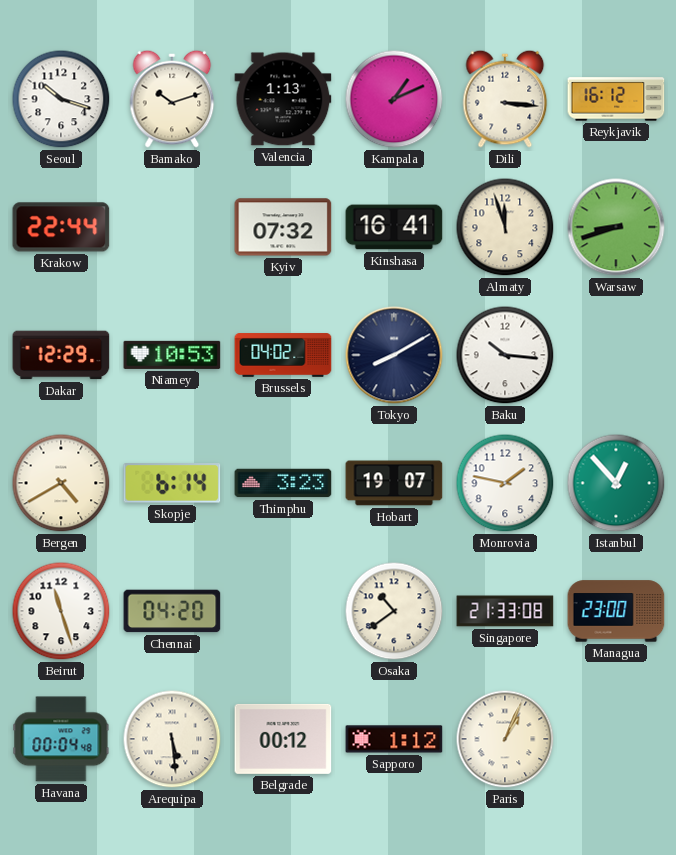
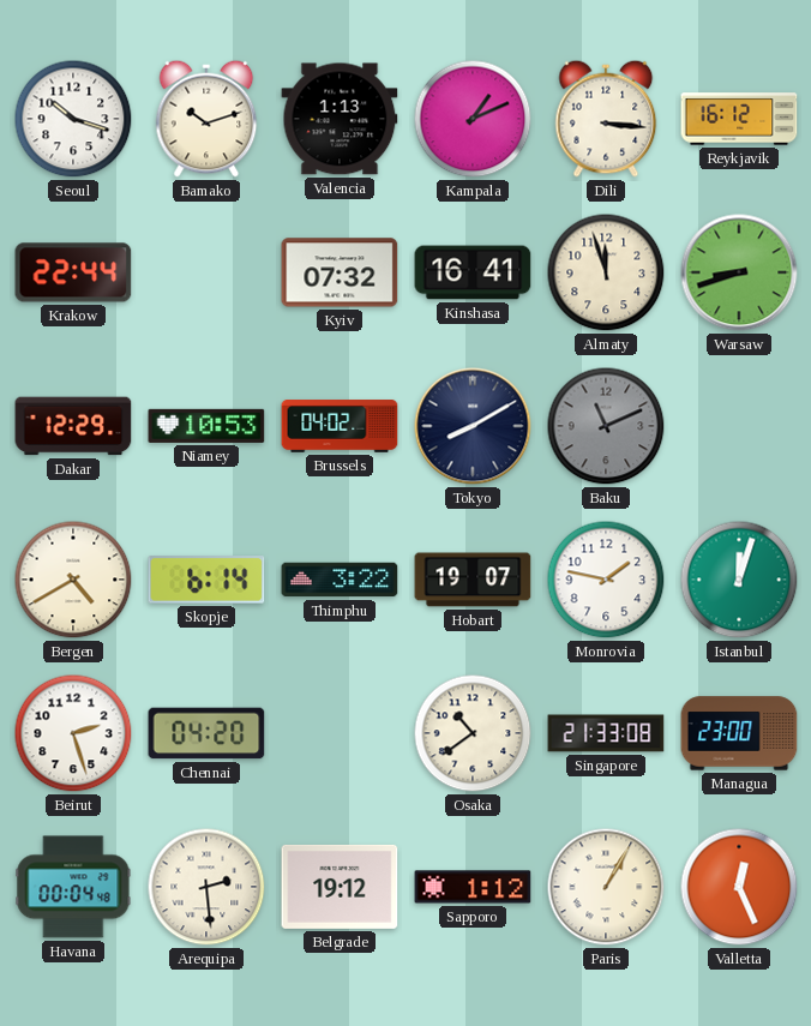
Baku: 10:16 -> 11:11
Baku dial: white -> grey
Thimphu: 3:23 -> 3:22
Istanbul: 12:53 -> 12:03
Beirut: 11:27 -> 2:27
Arequipa: 5:29 -> 2:29
Belgrade: 00:12 -> 19:12
Paris: 1:04 -> 1:05
Valletta: none -> 12:26
